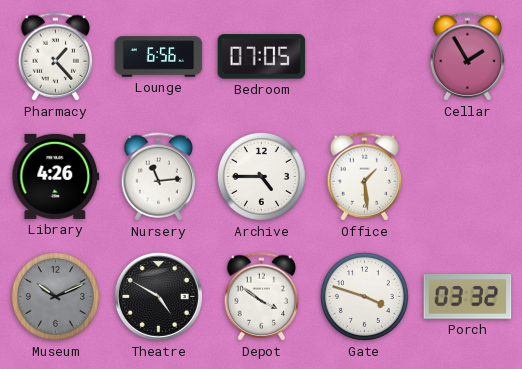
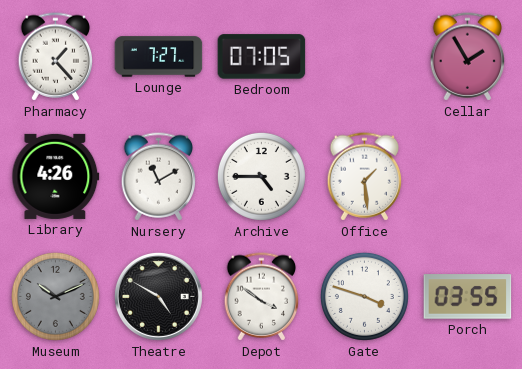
Lounge: 6:56 -> 7:27
Nursery: 11:14 -> 11:10
Porch: 03:32 -> 03:55
